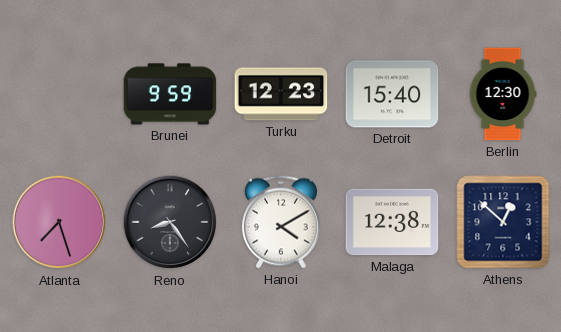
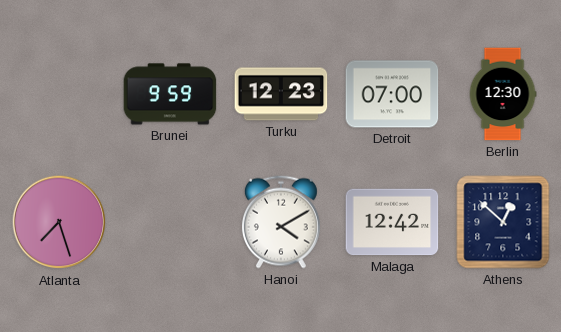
Detroit: 15:40 -> 07:00
Reno: 8:24 -> none
Malaga: 12:38 -> 12:42
